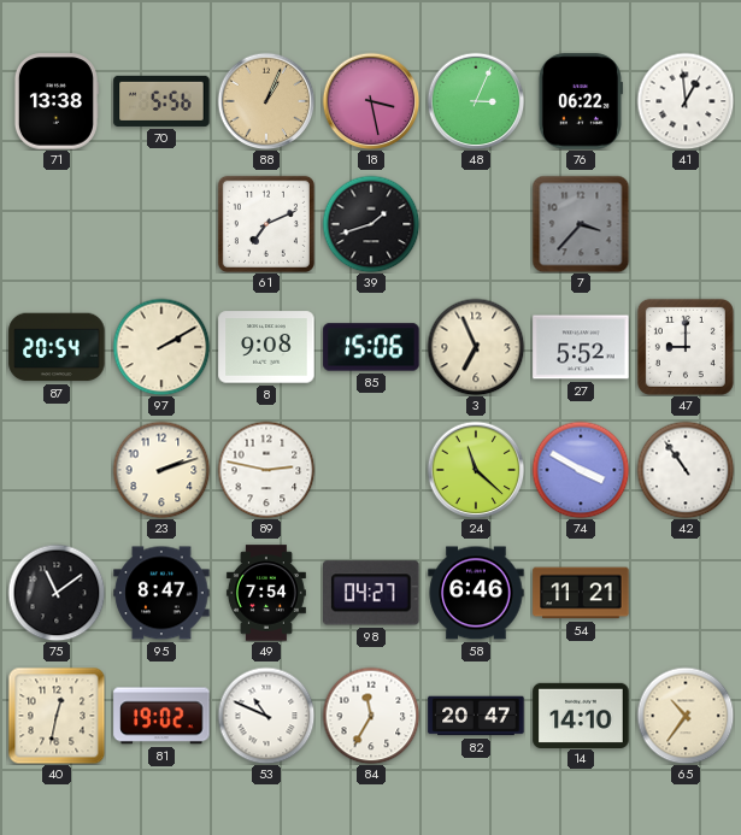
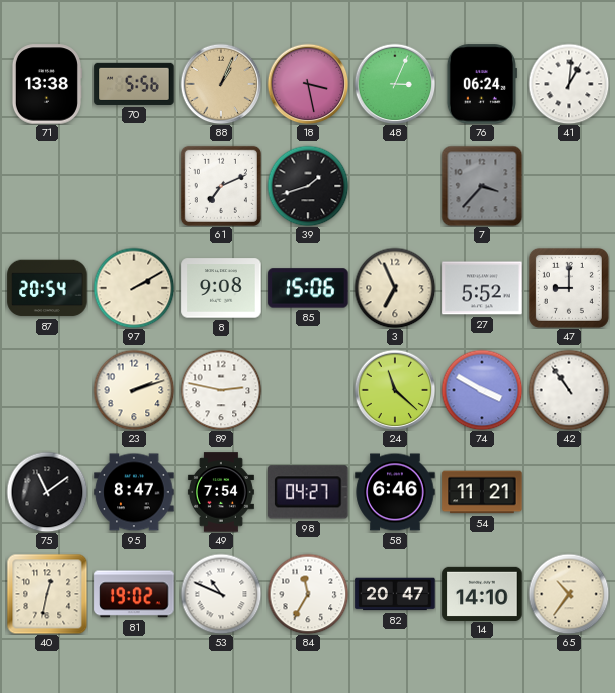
76: 06:22 -> 06:24
41: 12:59 -> 1:01
